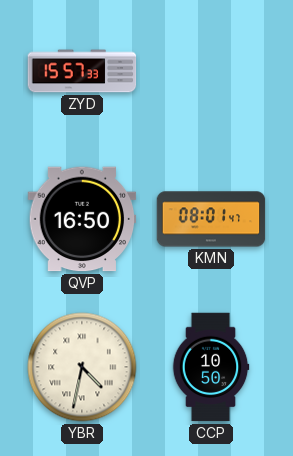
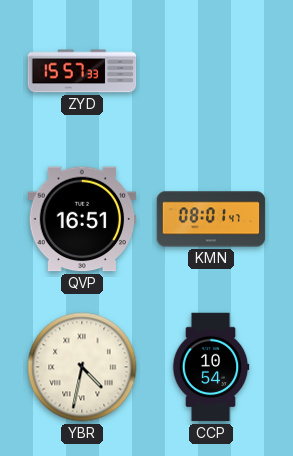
QVP: 16:50 -> 16:51
CCP: 10:50 -> 10:54
